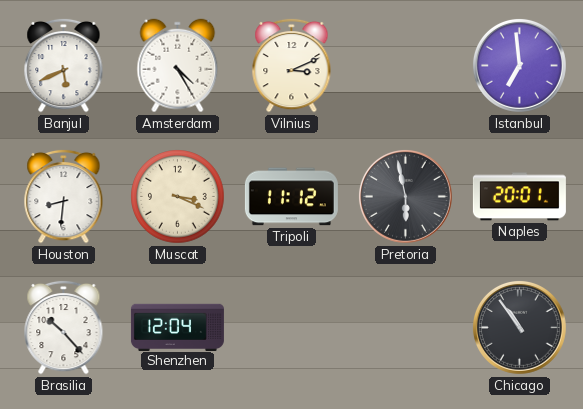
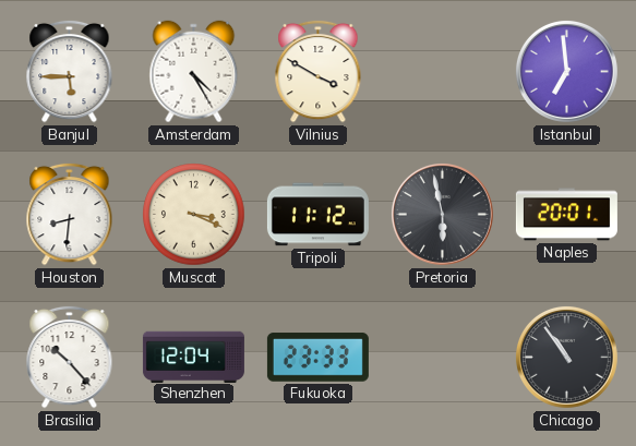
Banjul: 5:41 -> 5:45
Vilnius: 3:11 -> 3:50
Fukuoka: none -> 23:33
